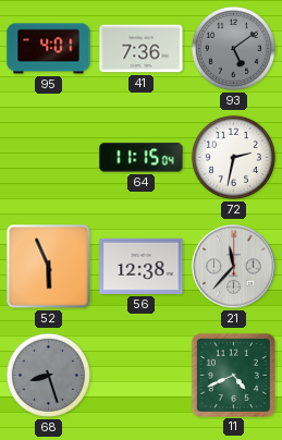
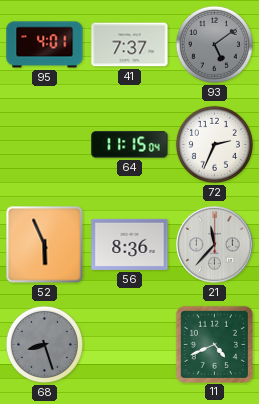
41: 7:36 -> 7:37
72: 2:32 -> 2:34
56: 12:38 -> 8:36
